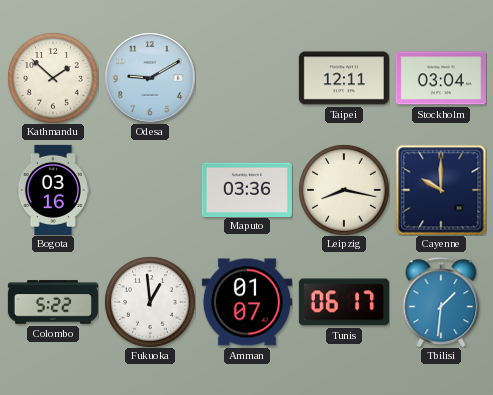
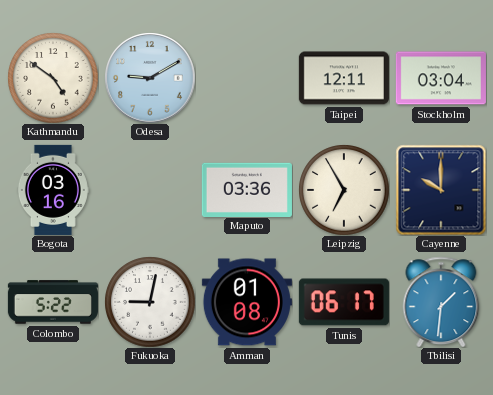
Kathmandu: 1:52 -> 4:51
Leipzig: 8:17 -> 6:55
Fukuoka: 12:59 -> 9:02
Amman: 01:07 -> 01:08
